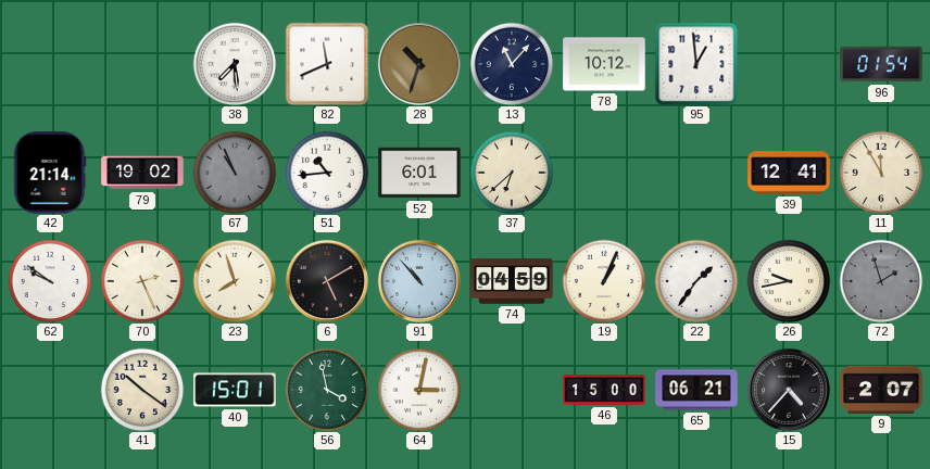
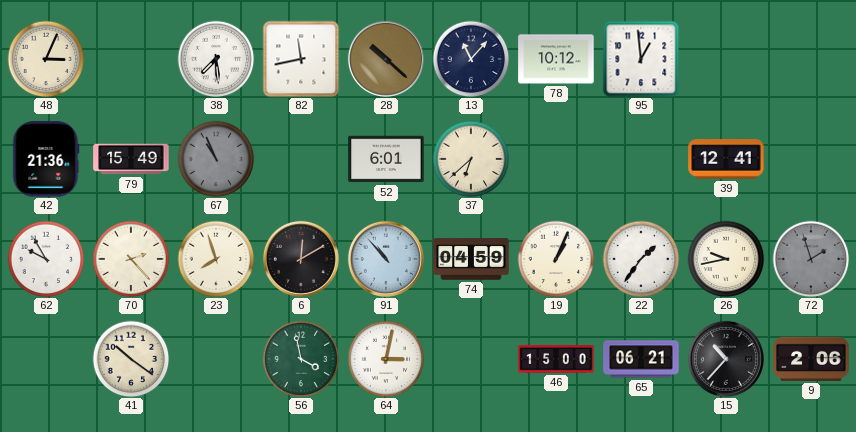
48: none -> 3:04
82: 11:41 -> 11:43
28: 10:33 -> 10:22
96: 01:54 -> none
42: 21:14 -> 21:36
79: 19:02 -> 15:49
51: 10:44 -> none
11: 11:55 -> none
62: 9:51 -> 9:55
70: 2:26 -> 2:23
6: 5:10 -> 12:10
40: 15:01 -> none
15: 4:37 -> 10:37
9: 2:07 -> 2:06
